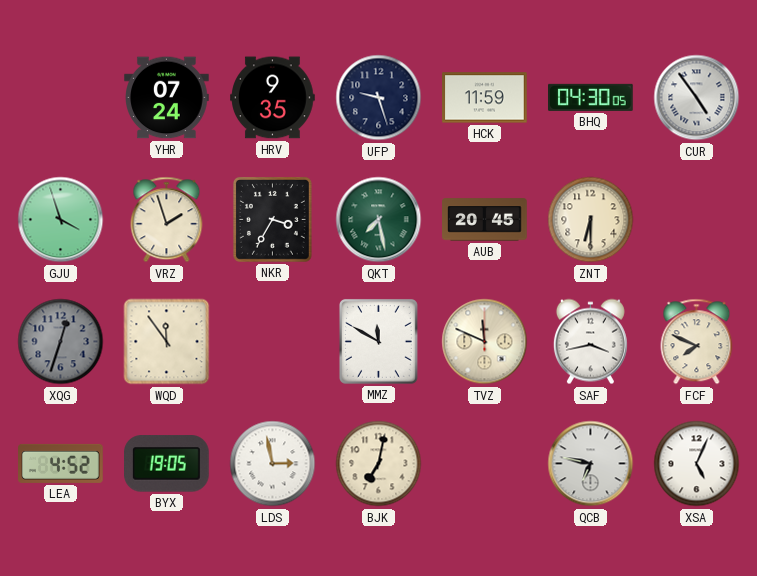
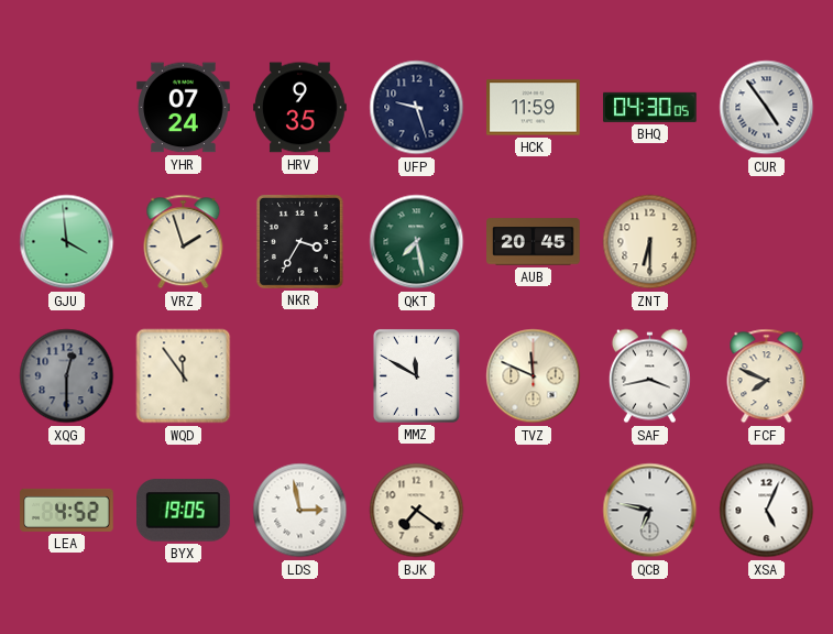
GJU: 3:57 -> 3:59
XQG: 12:33 -> 12:30
BJK: 7:02 -> 7:21
